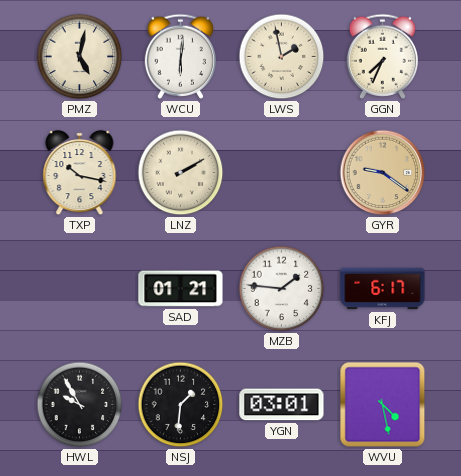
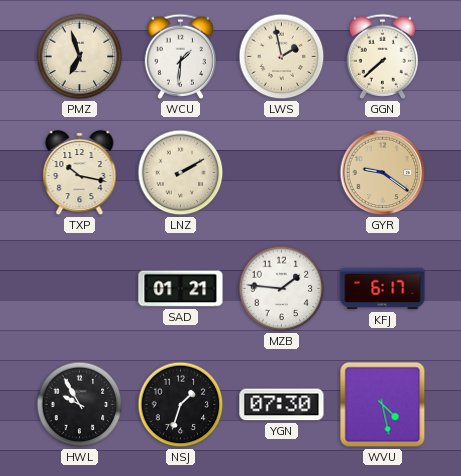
PMZ: 5:02 -> 6:57
WCU: 6:01 -> 1:31
GGN: 7:34 -> 7:38
NSJ: 1:31 -> 1:33
YGN: 03:01 -> 07:30
